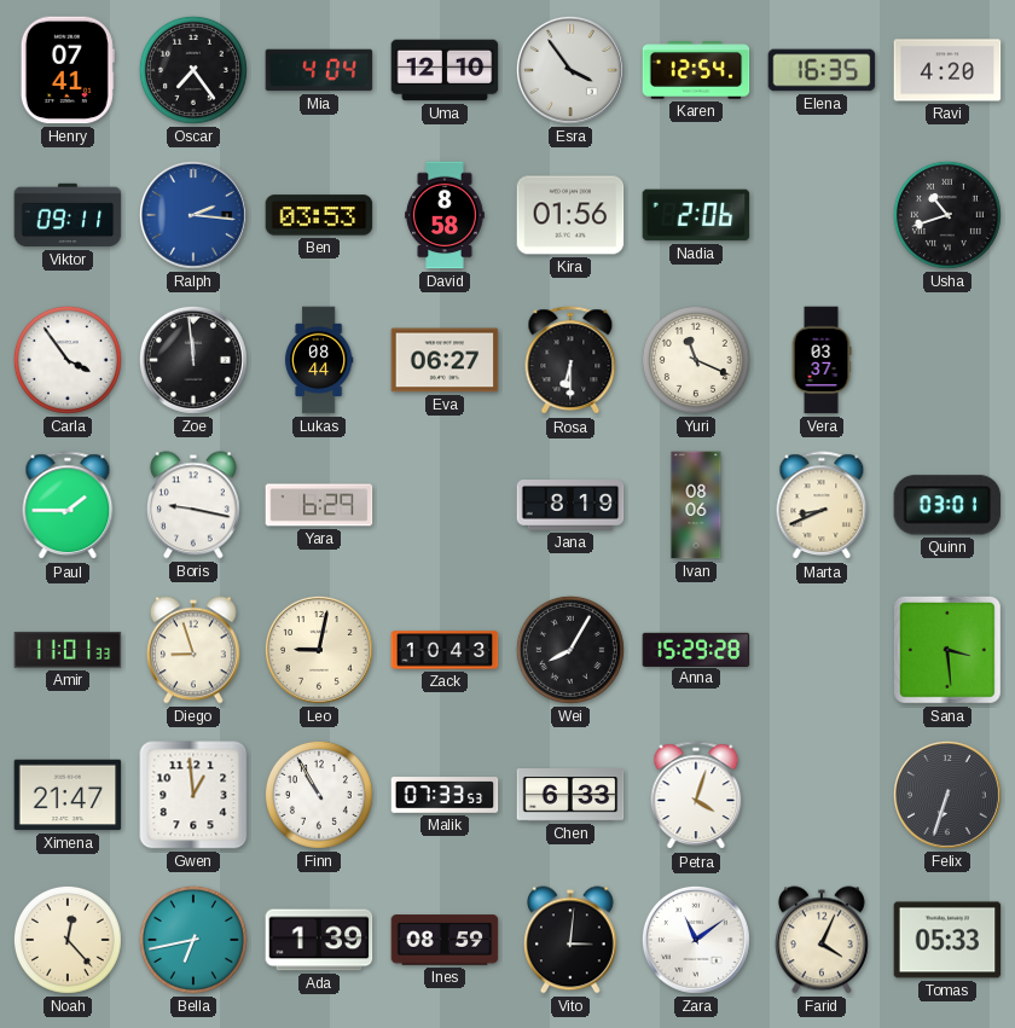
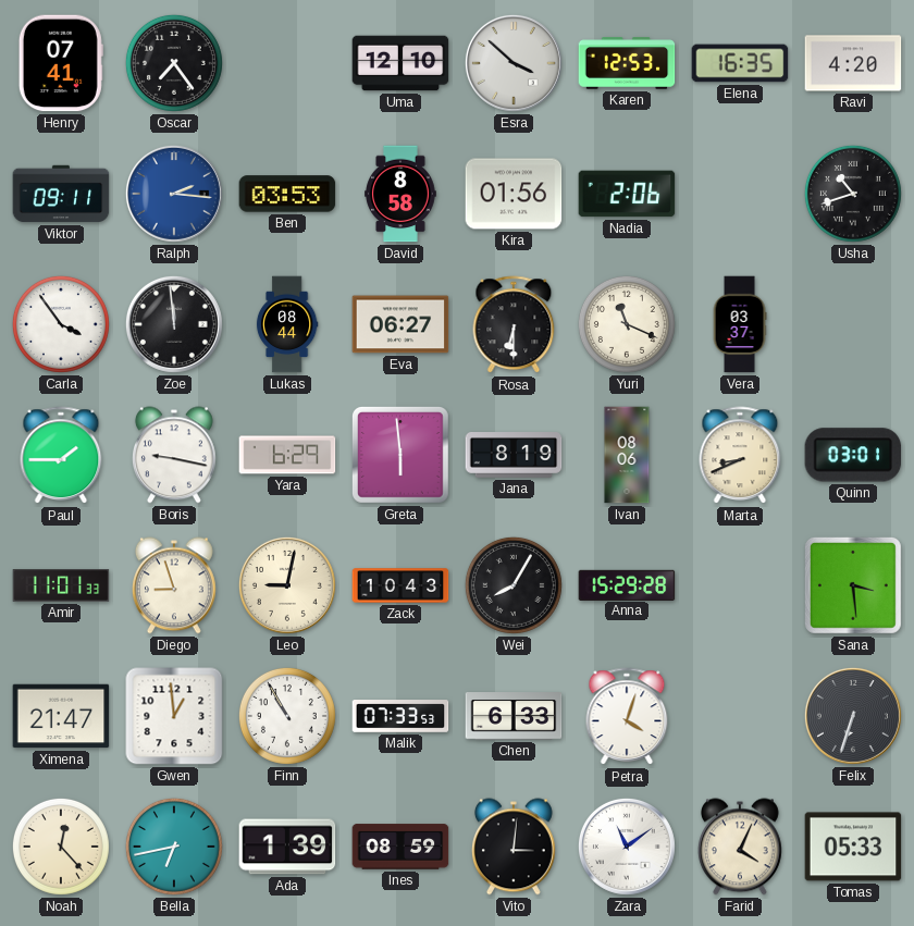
Mia: 4:04 -> none
Esra: 3:54 -> 3:52
Karen: 12:54 -> 12:53
Greta: none -> 5:59
